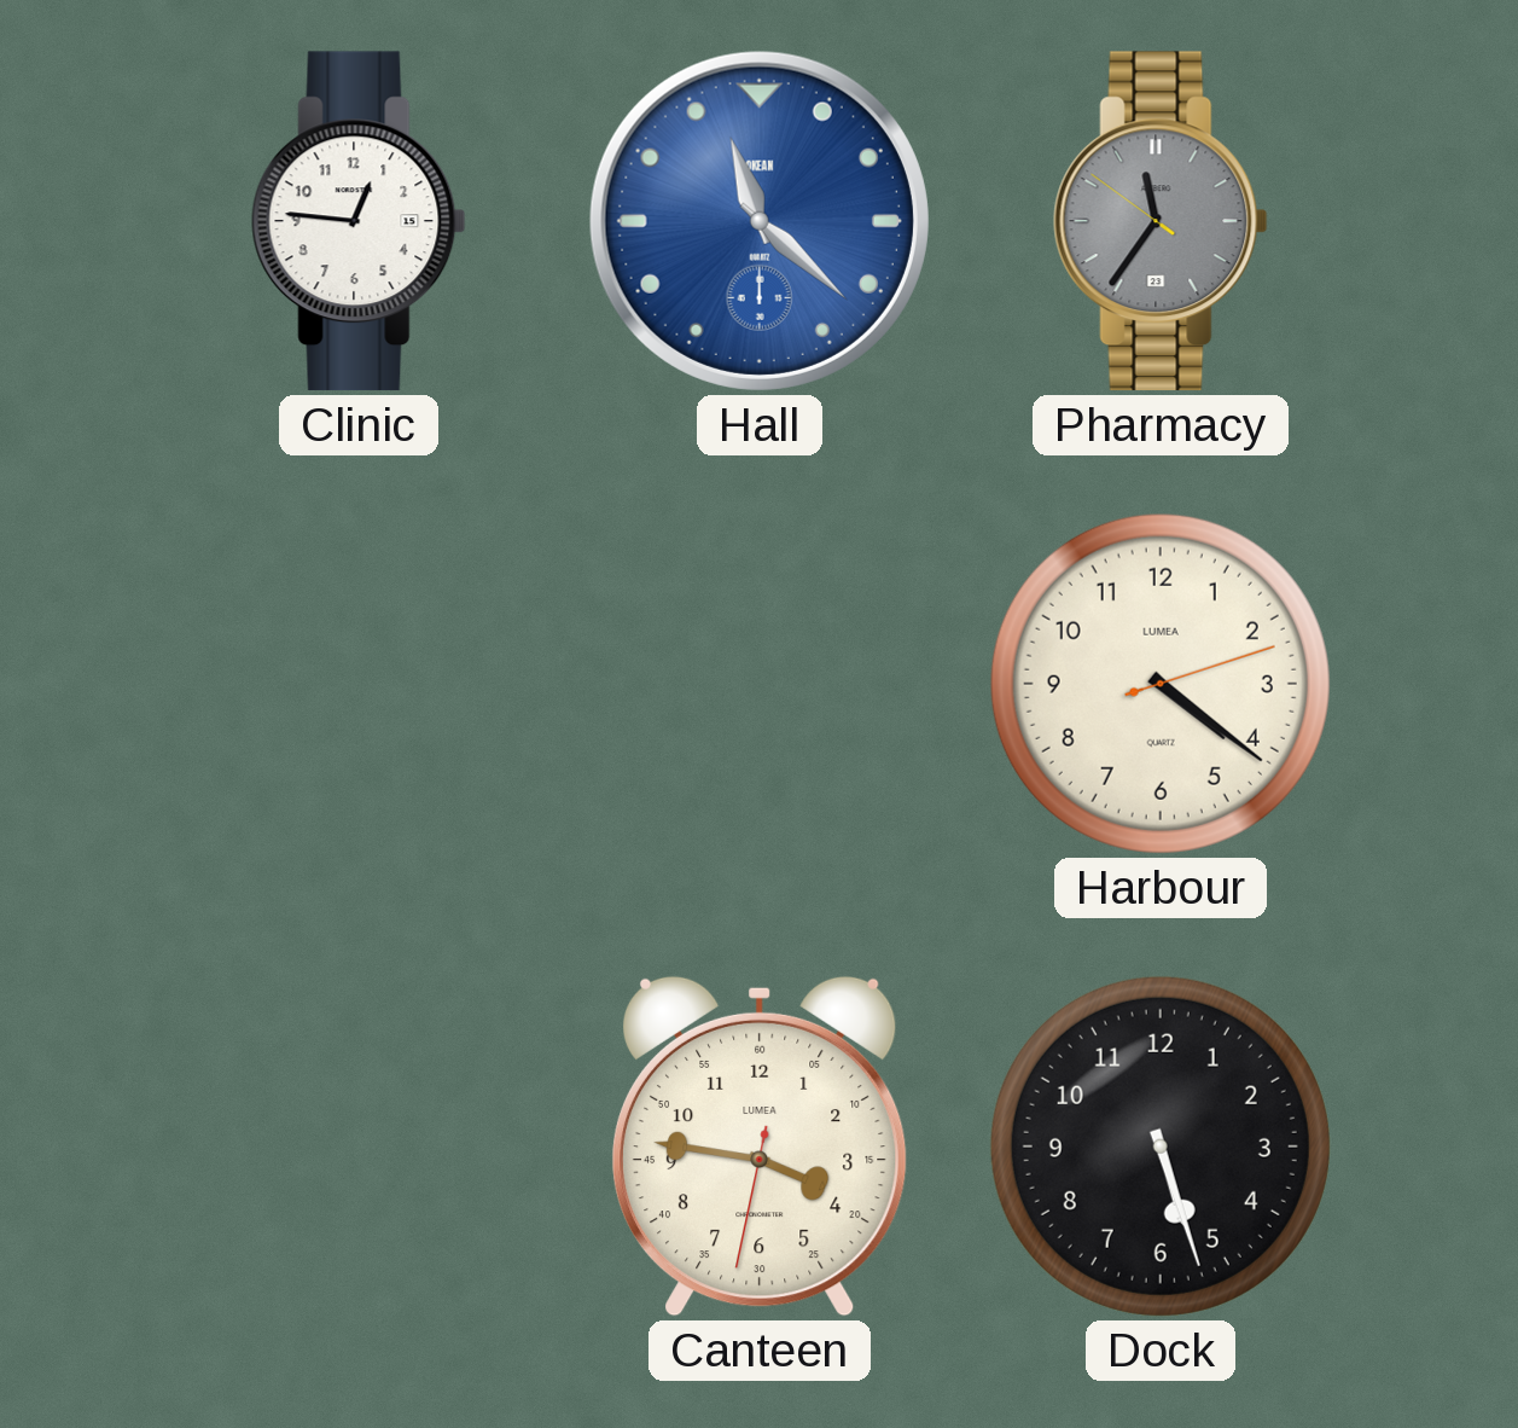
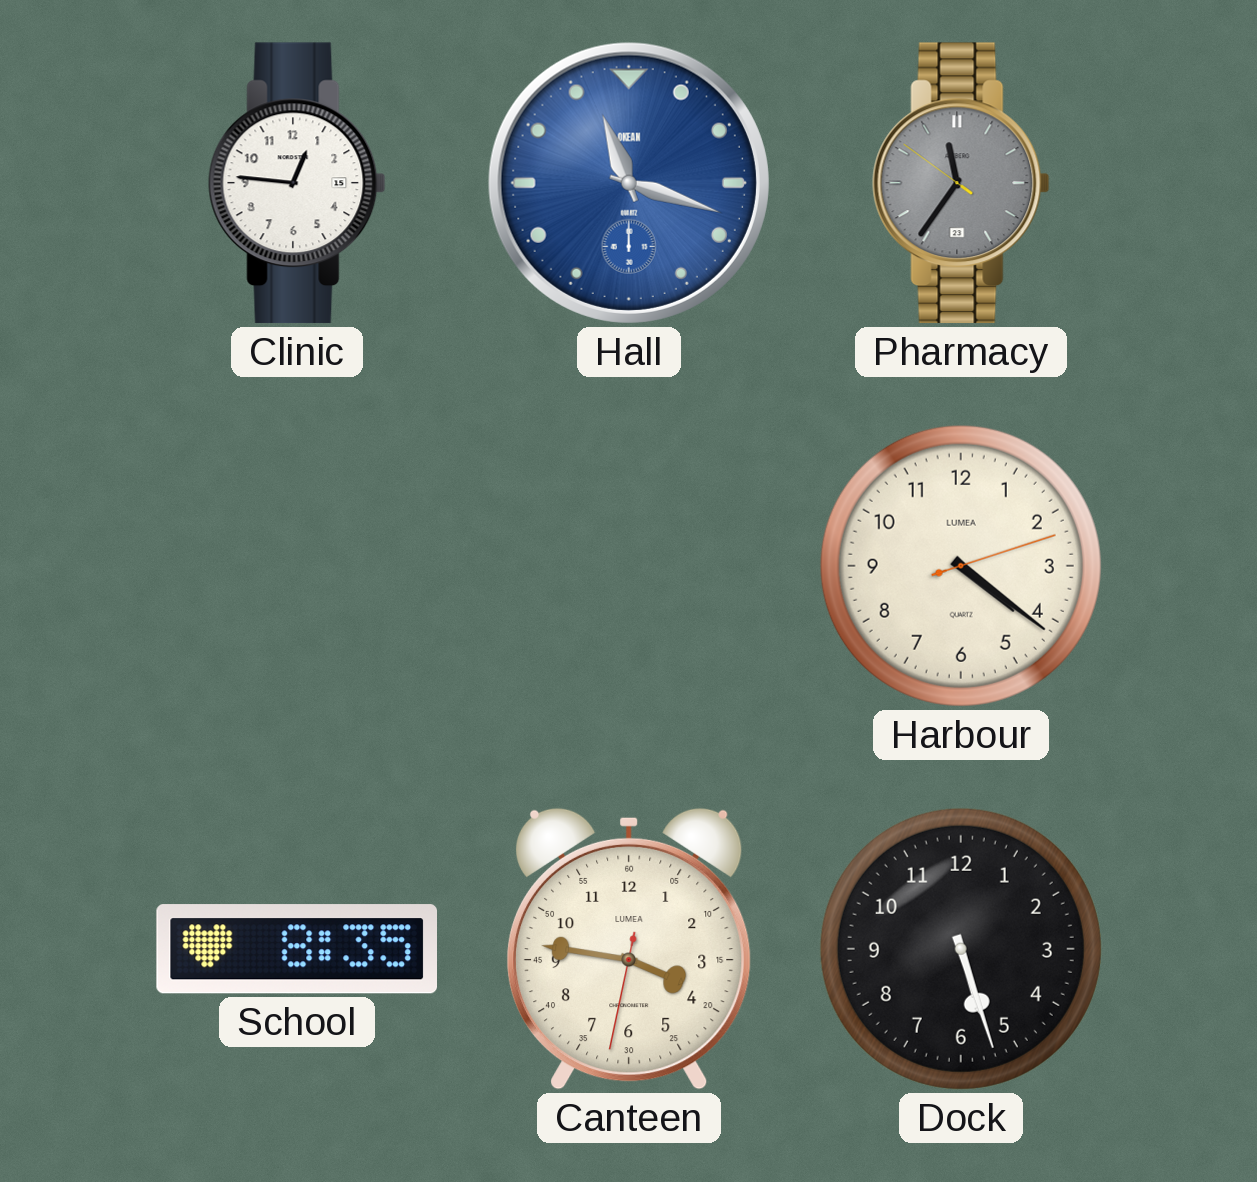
Hall: 11:22 -> 11:18
School: none -> 8:35
